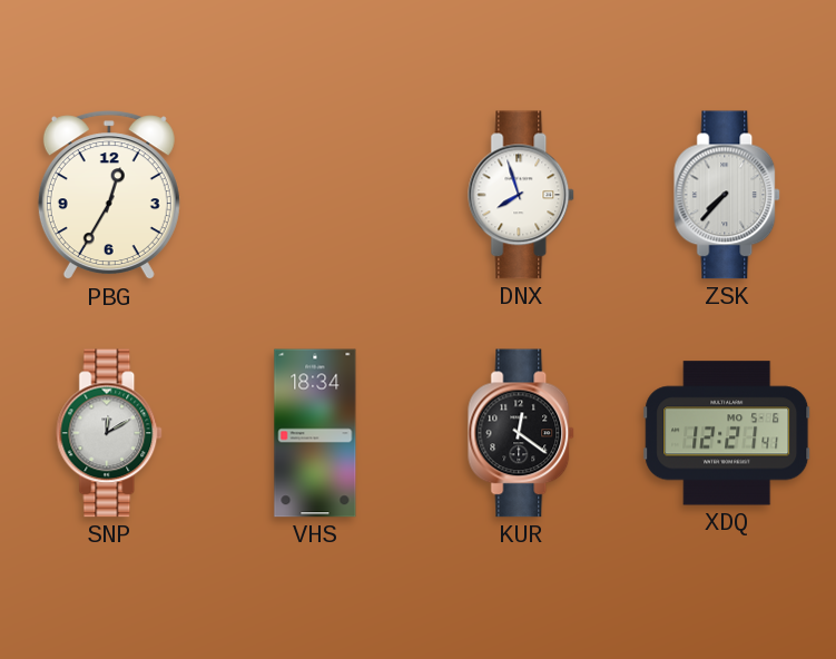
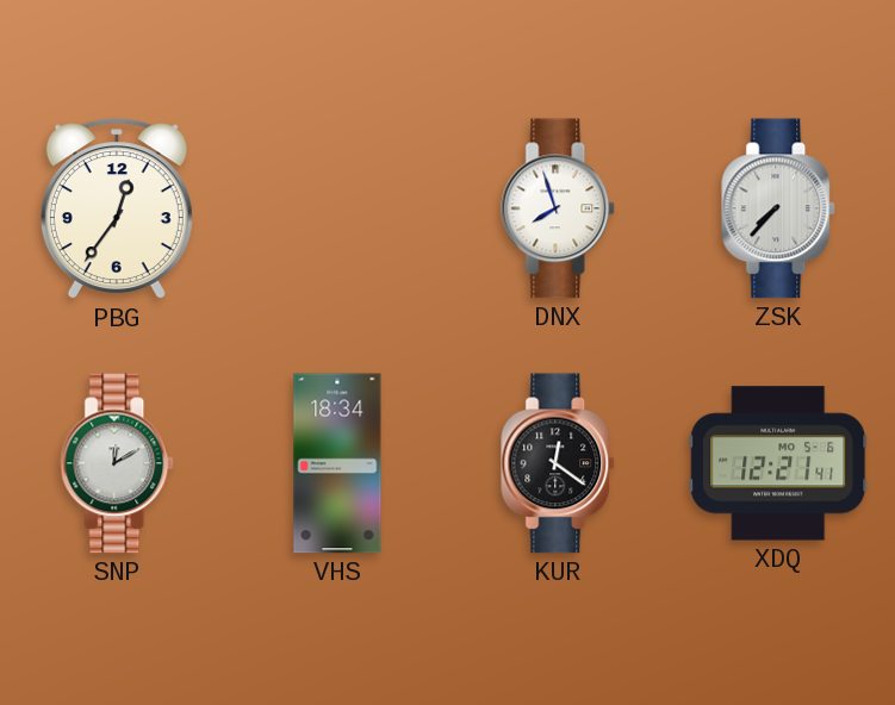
PBG: 12:35 -> 12:36
